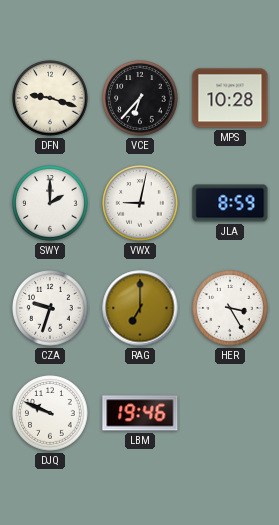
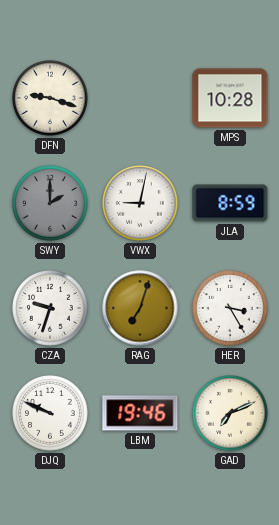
VCE: 6:37 -> none
SWY dial: white -> grey
RAG: 7:00 -> 7:03
GAD: none -> 7:11
